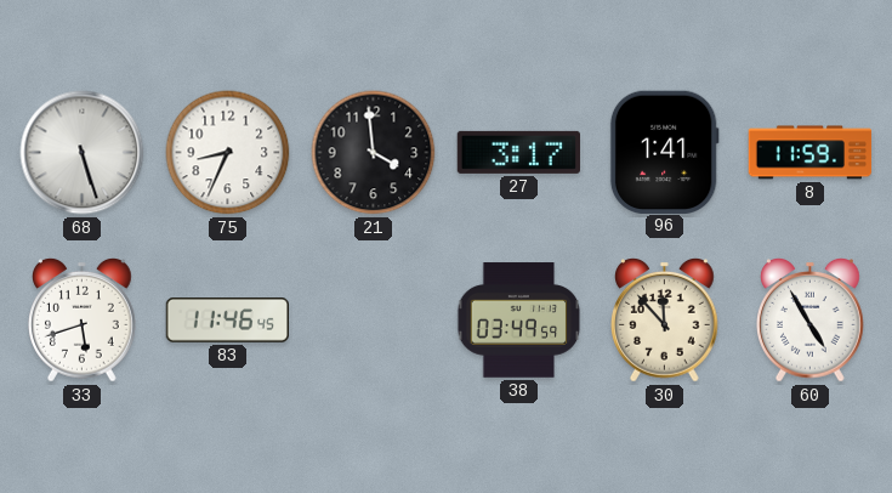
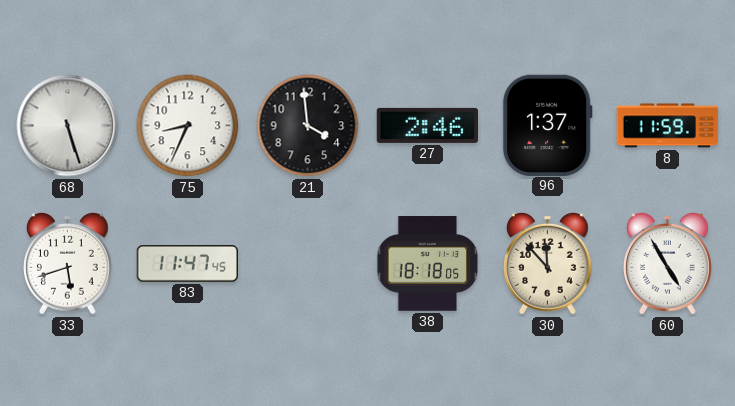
27: 3:17 -> 2:46
96: 1:41 -> 1:37
83: 11:46 -> 11:47
38: 03:49 -> 18:18
